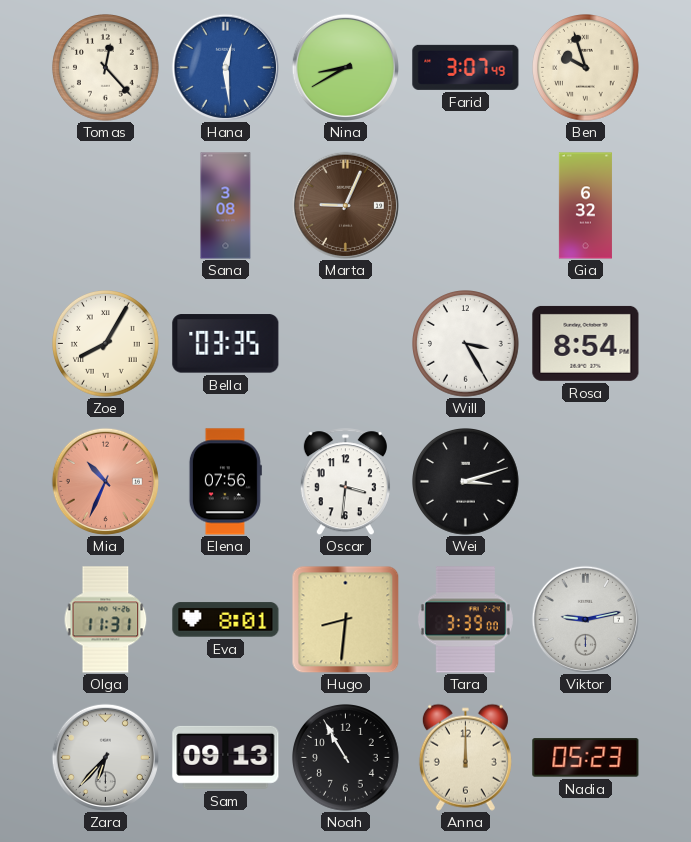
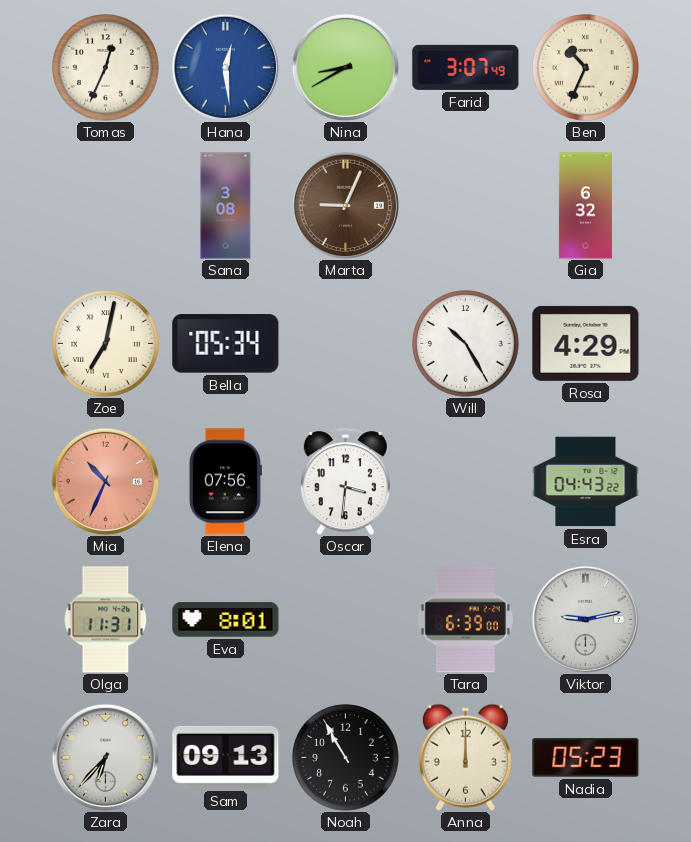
Tomas: 12:23 -> 12:34
Ben: 9:57 -> 10:34
Zoe: 8:05 -> 7:02
Bella: 03:35 -> 05:34
Will: 3:25 -> 10:25
Rosa: 8:54 -> 4:29
Wei: 3:12 -> none
Esra: none -> 04:43
Hugo: 8:31 -> none
Tara: 3:39 -> 6:39
